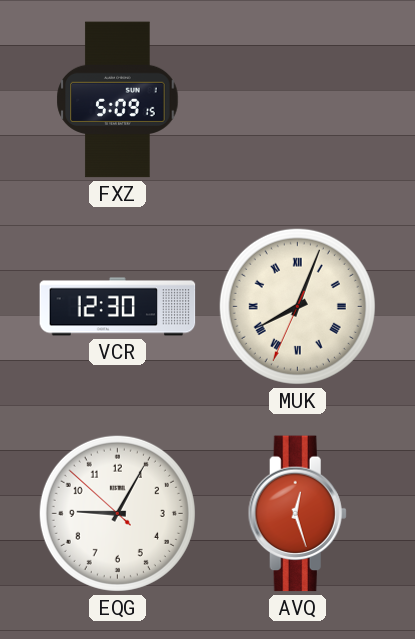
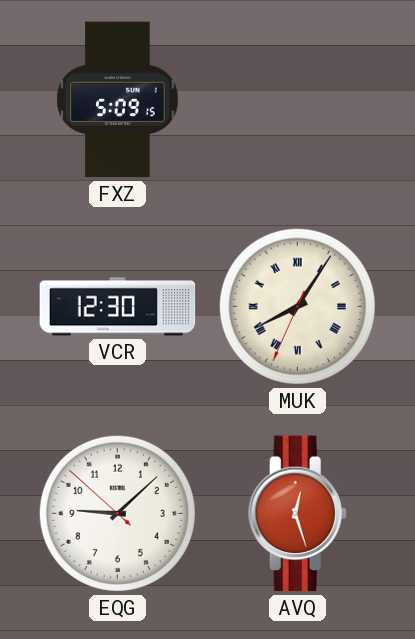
MUK: 8:03 -> 8:05
EQG: 9:04 -> 9:07
